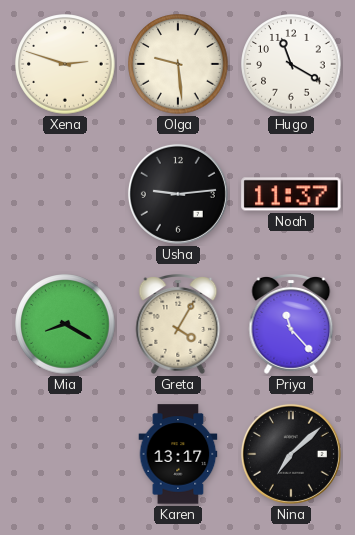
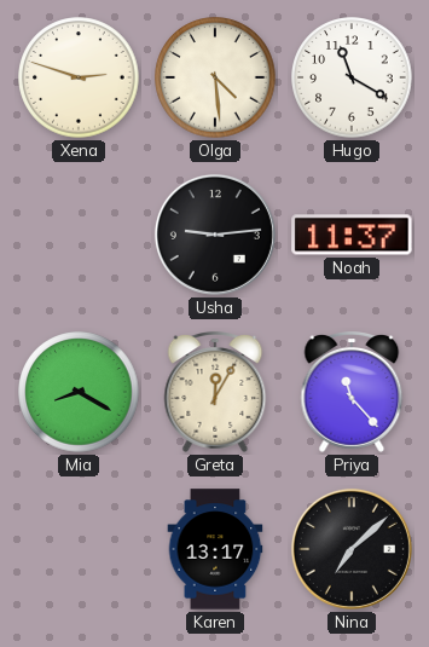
Olga: 9:29 -> 4:29
Greta: 4:05 -> 12:05
